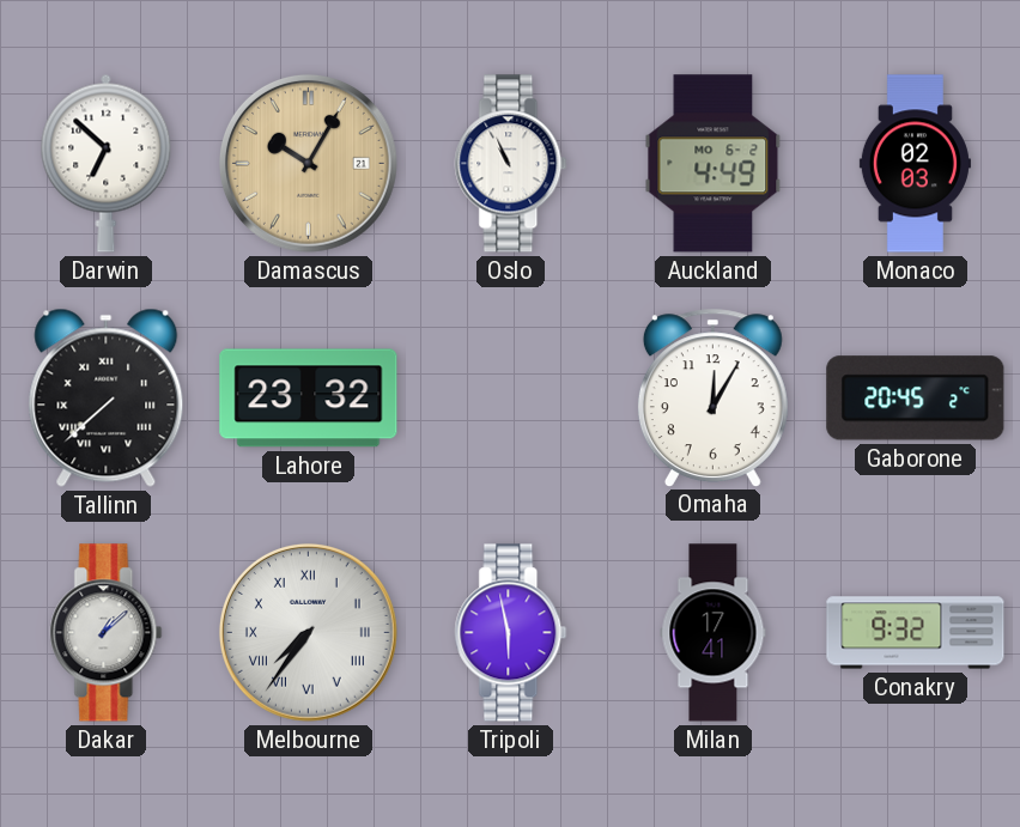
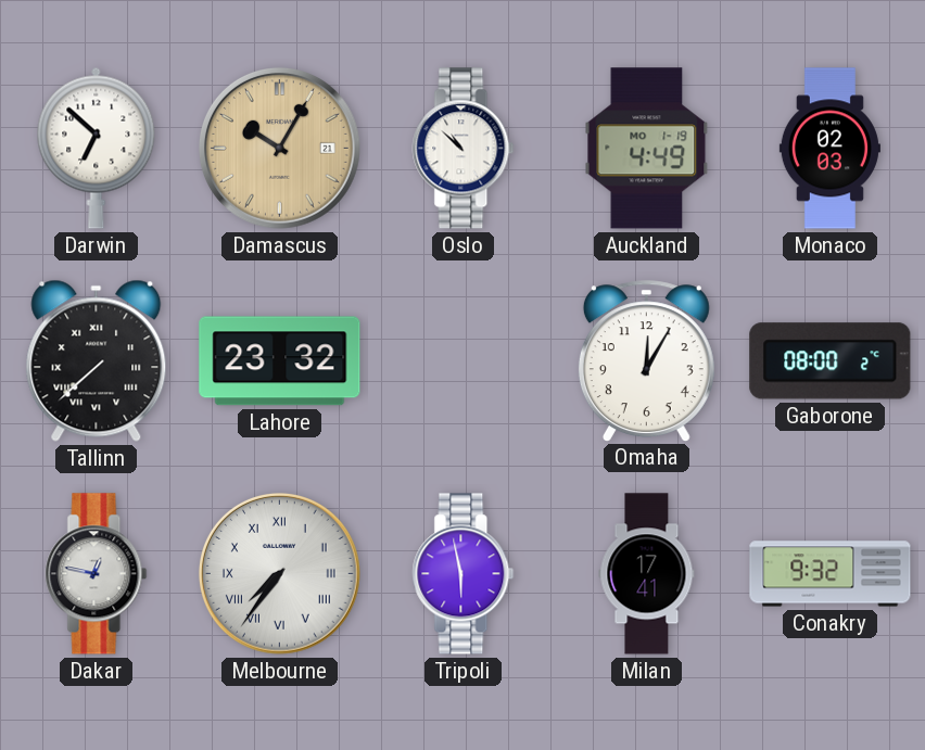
Oslo: 10:56 -> 10:52
Auckland date: MO 6-2 -> MO 1-19
Gaborone: 20:45 -> 08:00
Dakar: 1:08 -> 12:47
